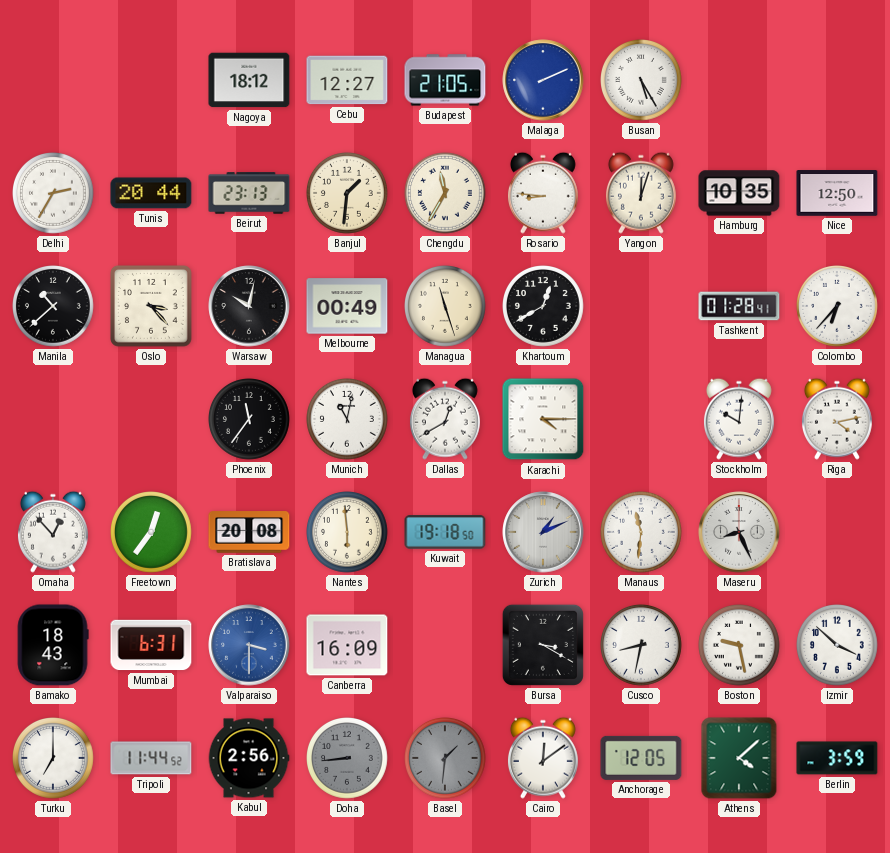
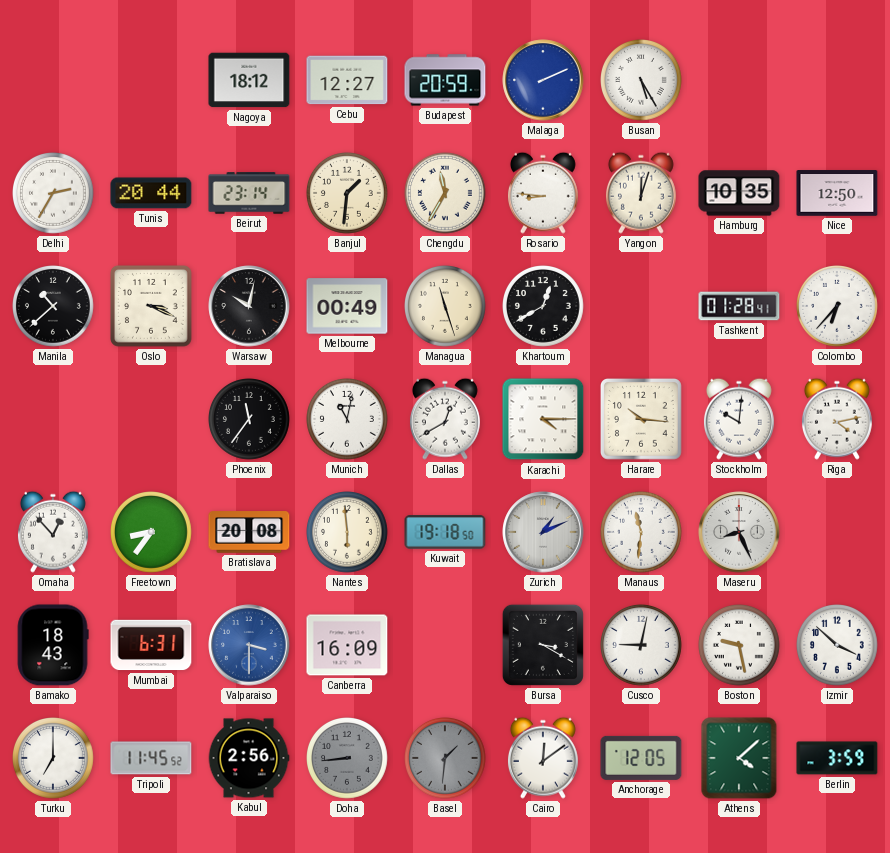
Budapest: 21:05 -> 20:59
Beirut: 23:13 -> 23:14
Oslo: 3:23 -> 3:19
Harare: none -> 10:16
Freetown: 12:36 -> 8:36
Cusco: 8:32 -> 9:02
Tripoli: 11:44 -> 11:45
